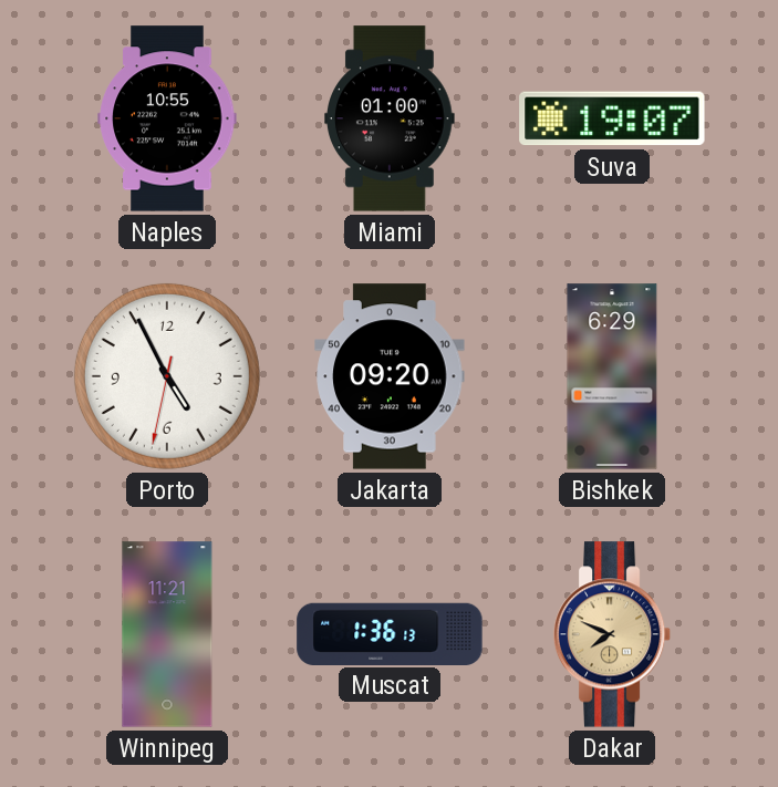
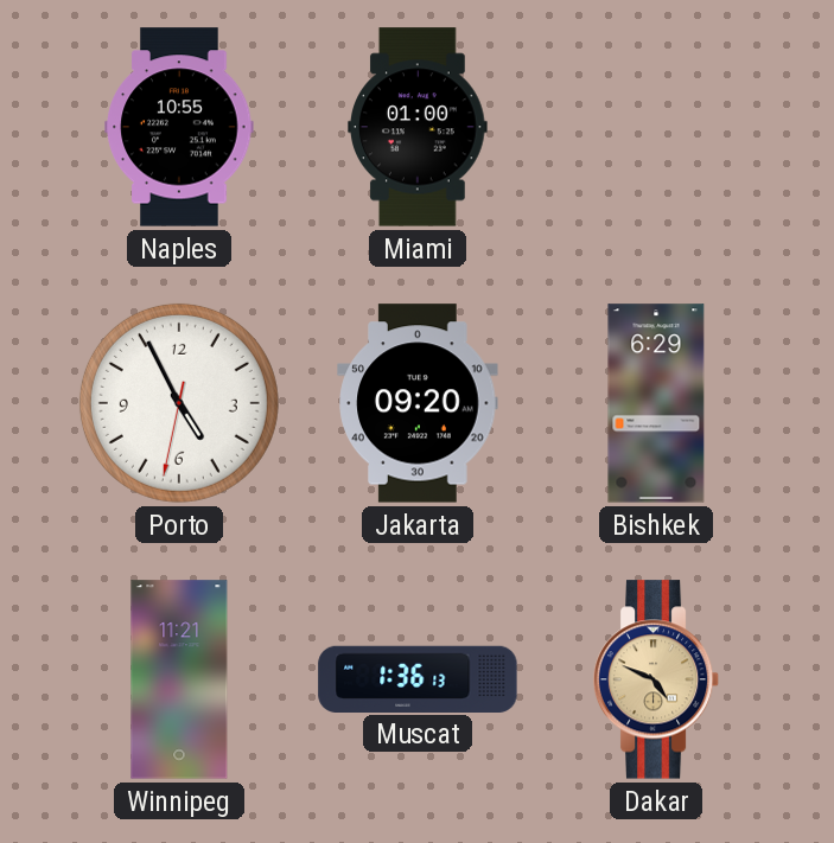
Suva: 19:07 -> none
Dakar: 7:49 -> 4:49
